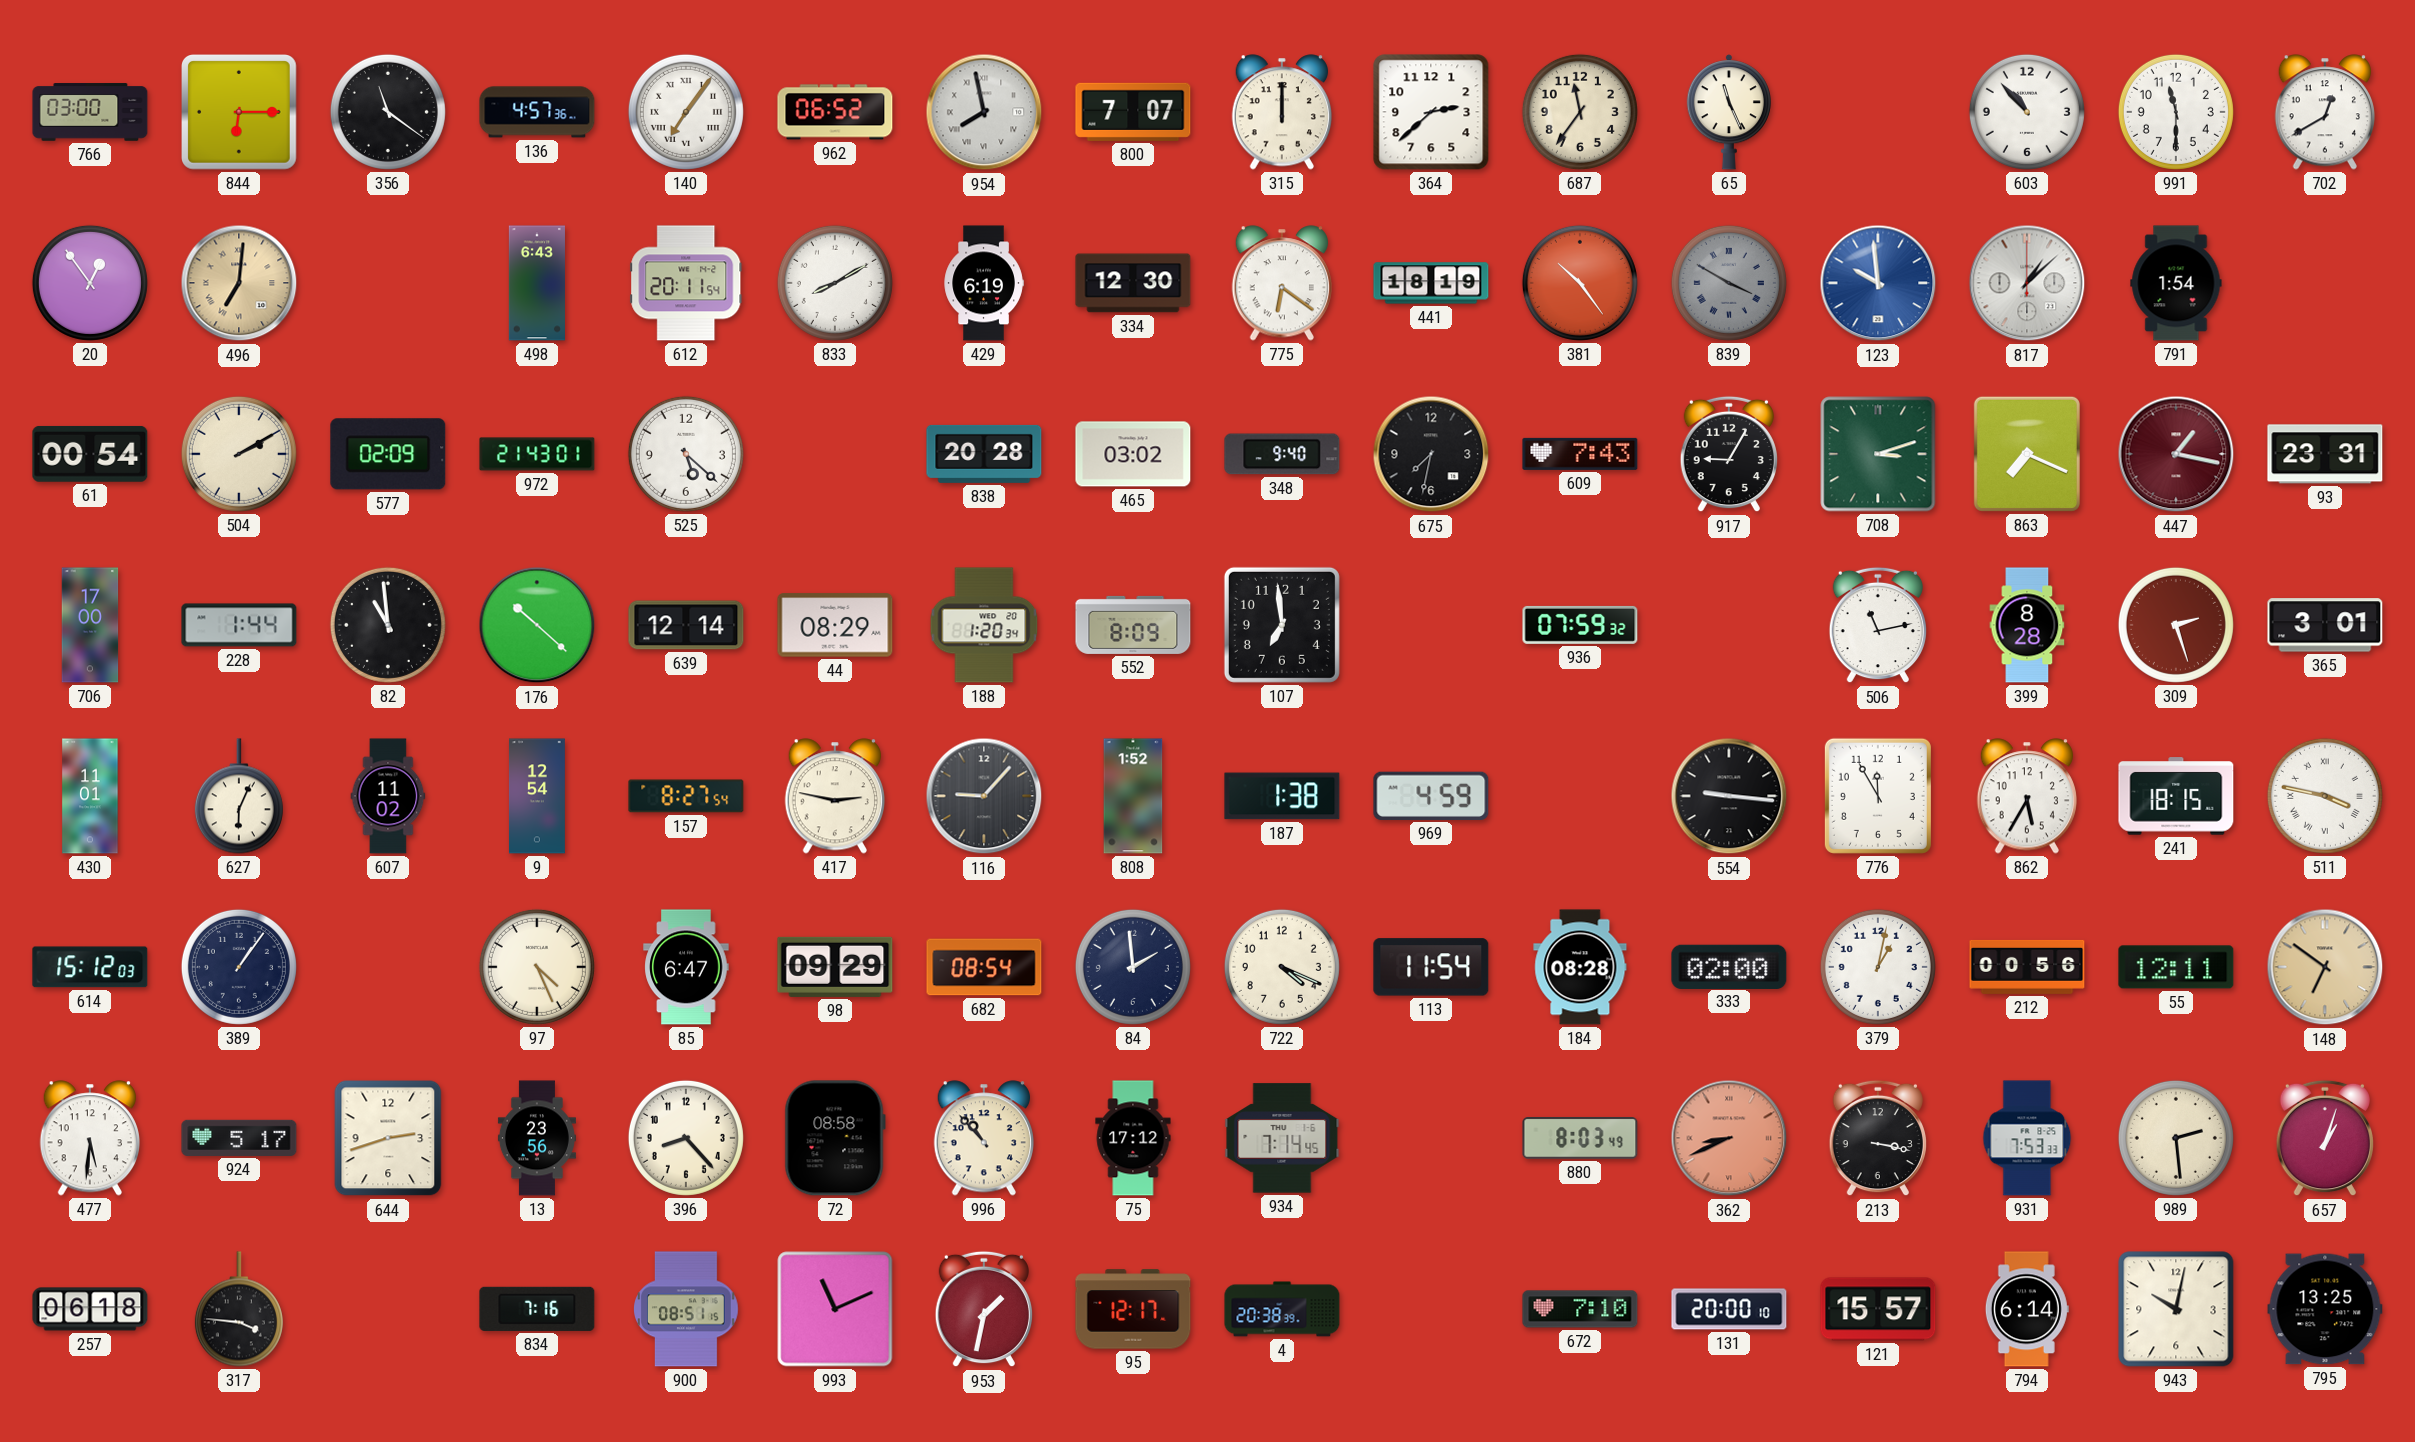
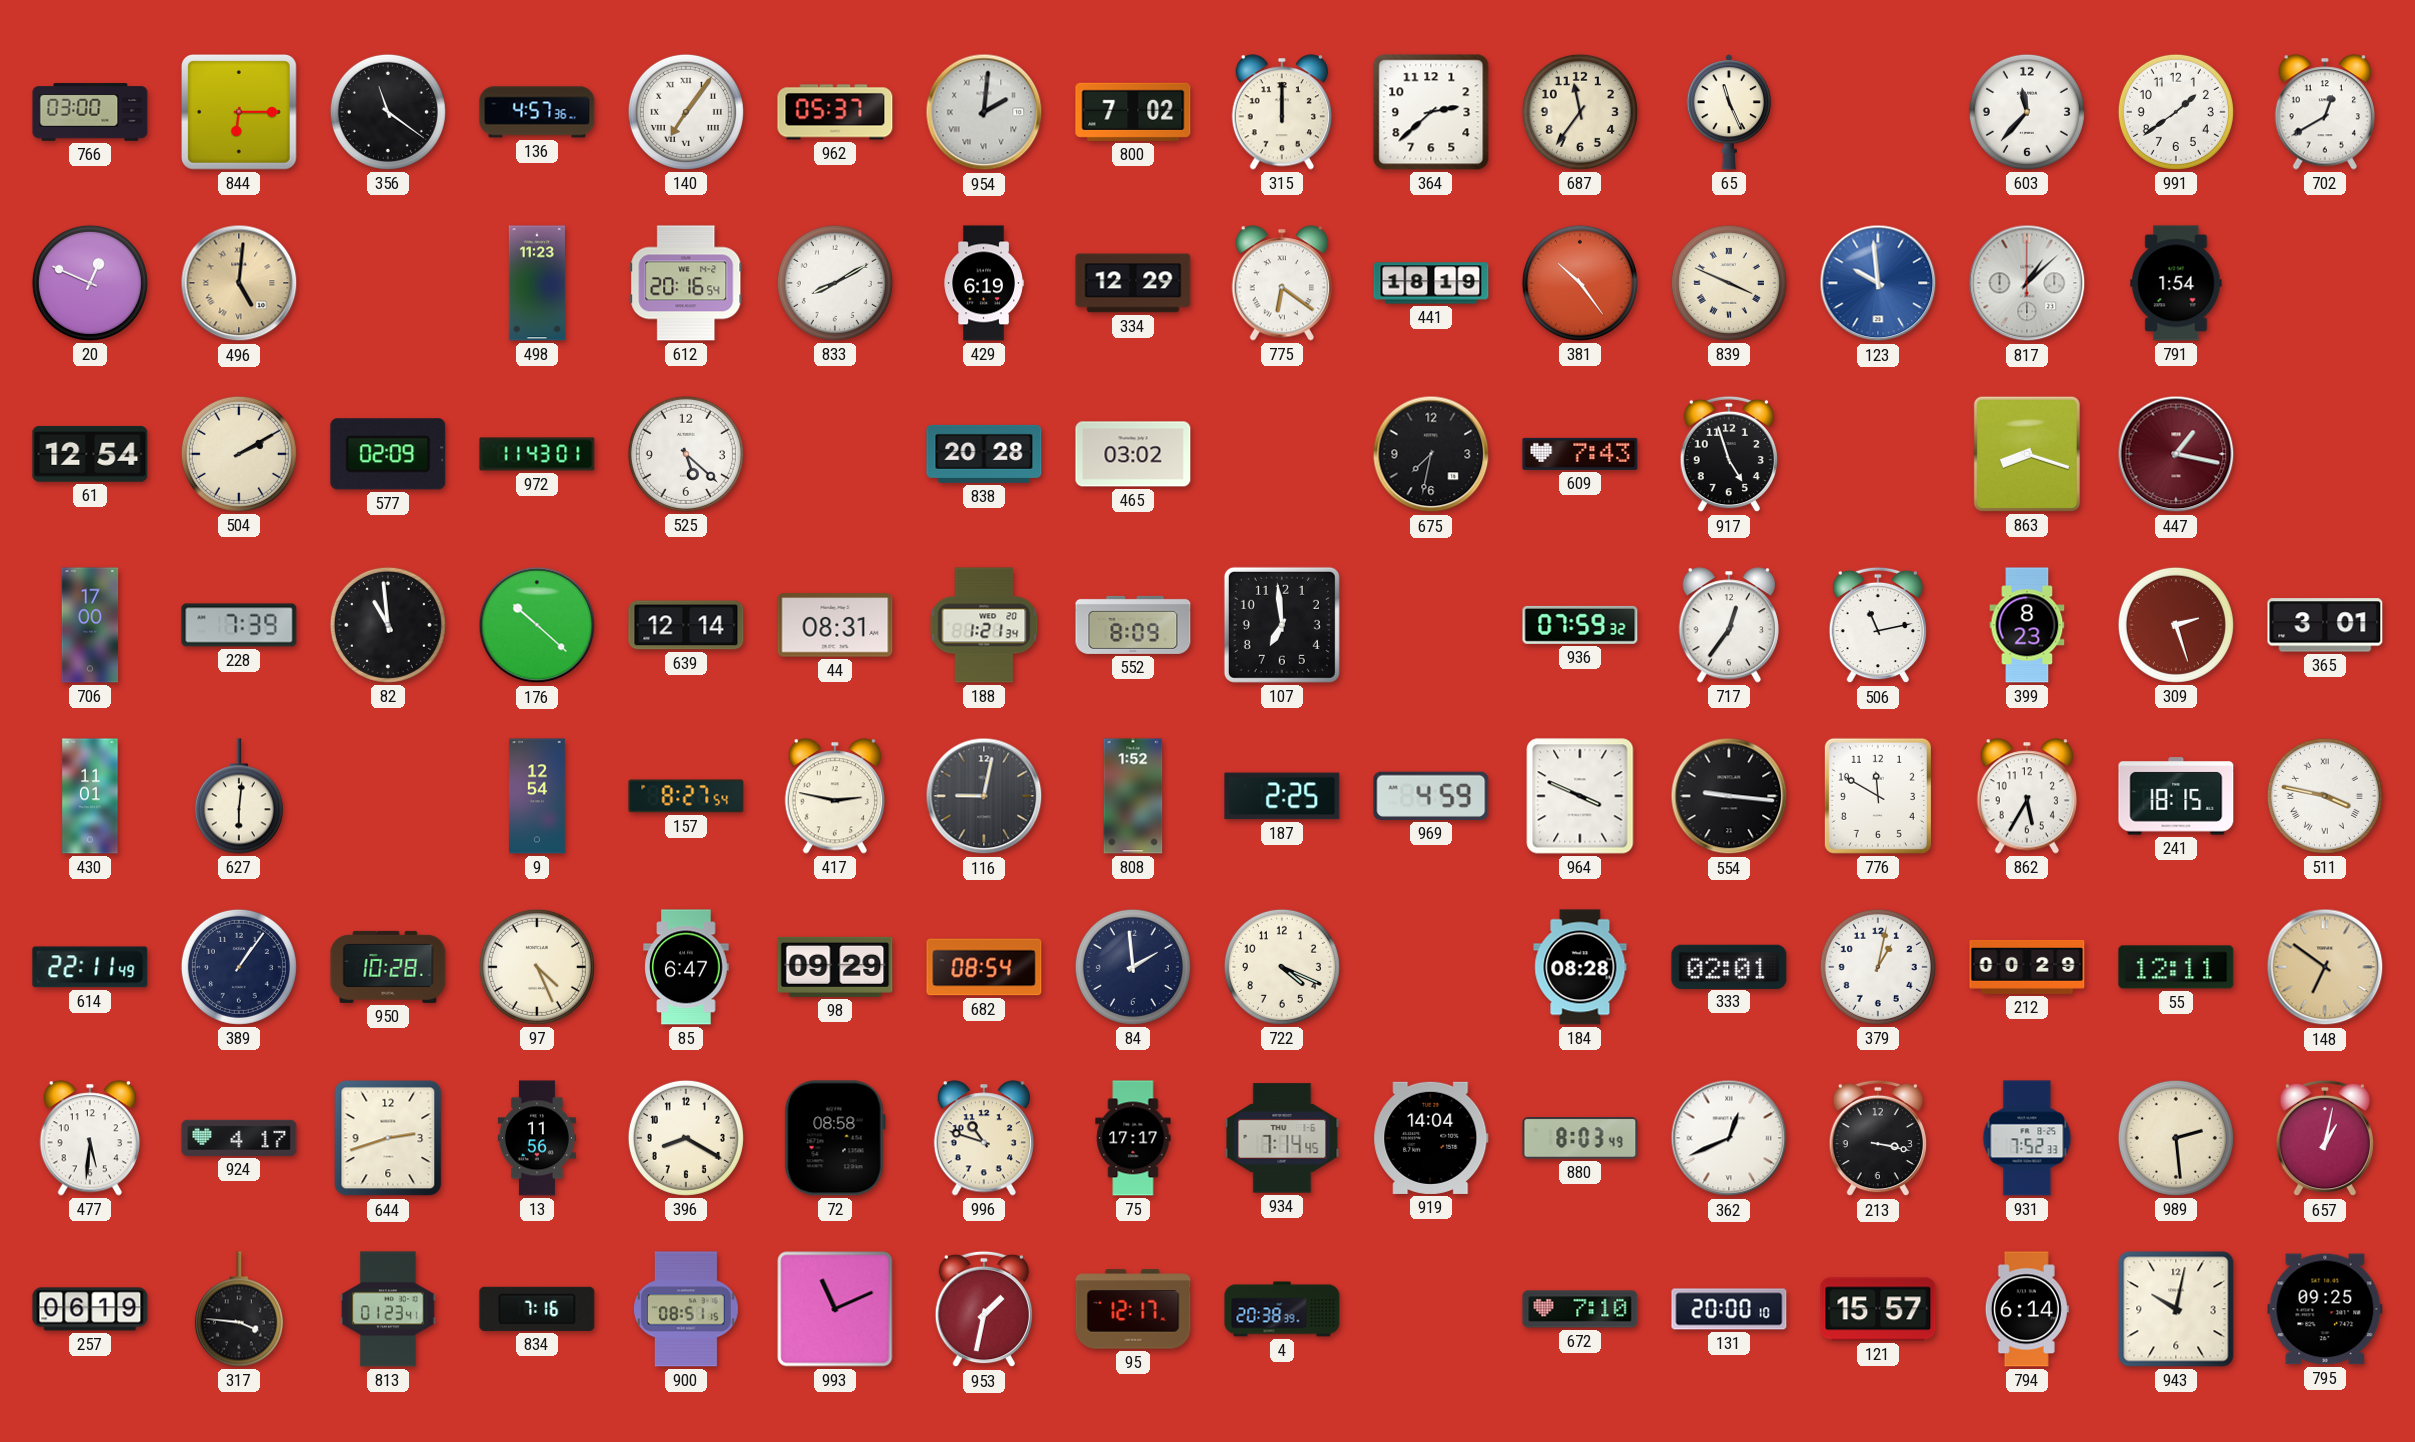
962: 06:52 -> 05:37
954: 7:58 -> 2:01
800: 7:07 -> 7:02
603: 10:53 -> 11:37
991: 11:30 -> 1:39
20: 12:54 -> 12:49
496: 7:01 -> 5:01
498: 6:43 -> 11:23
612: 20:11 -> 20:16
334: 12:30 -> 12:29
839: 3:50 -> 3:49
839 dial: grey -> cream
61: 00:54 -> 12:54
972: 21:43 -> 11:43
348: 9:40 -> none
917: 9:05 -> 4:57
708: 3:12 -> none
863: 7:19 -> 8:18
93: 23:31 -> none
228: 1:44 -> 7:39
44: 08:29 -> 08:31
188: 1:20 -> 1:21
717: none -> 12:36
399: 8:28 -> 8:23
627: 6:04 -> 6:01
607: 11:02 -> none
116: 9:07 -> 9:02
187: 1:38 -> 2:25
964: none -> 3:49
776: 11:55 -> 11:50
614: 15:12 -> 22:11
950: none -> 10:28
113: 11:54 -> none
333: 02:00 -> 02:01
212: 00:56 -> 00:29
924: 5:17 -> 4:17
13: 23:56 -> 11:56
396: 8:23 -> 8:20
996: 10:53 -> 10:48
75: 17:12 -> 17:17
919: none -> 14:04
362: 8:41 -> 12:41
362 dial: salmon -> white
931: 7:53 -> 7:52
657: 1:03 -> 1:02
257: 06:18 -> 06:19
813: none -> 01:23
795: 13:25 -> 09:25
